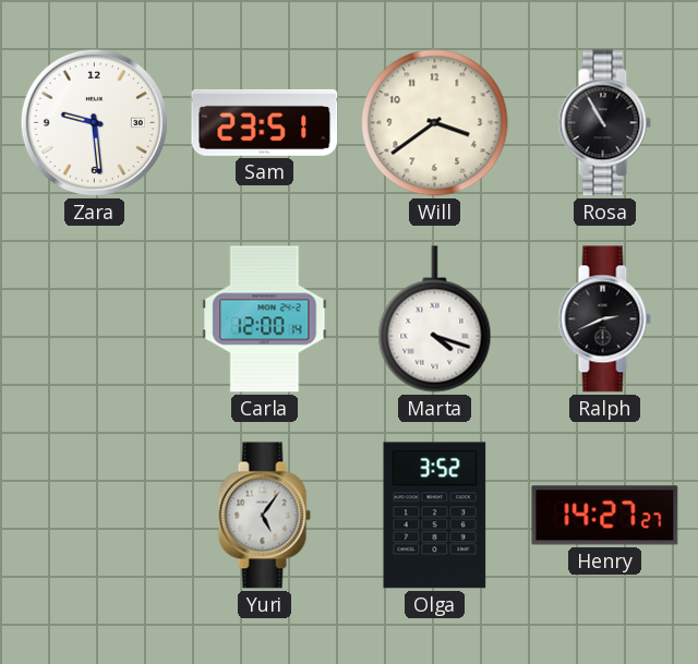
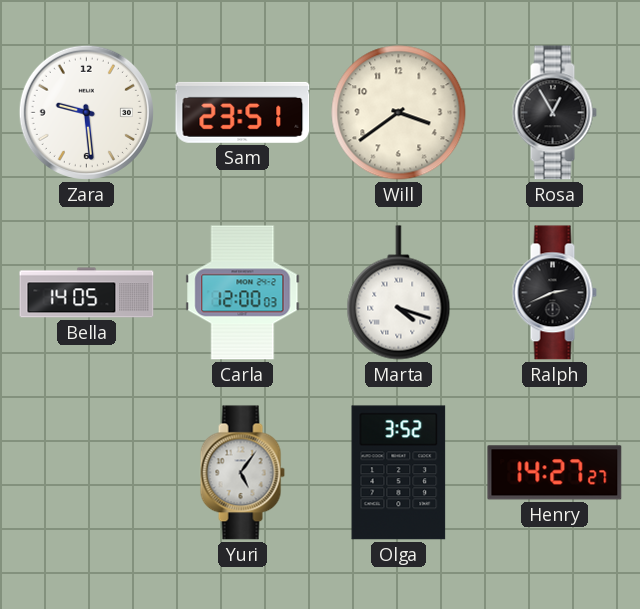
Rosa: 10:55 -> 12:55
Bella: none -> 14:05
Carla: 12:00:14 -> 12:00:03
